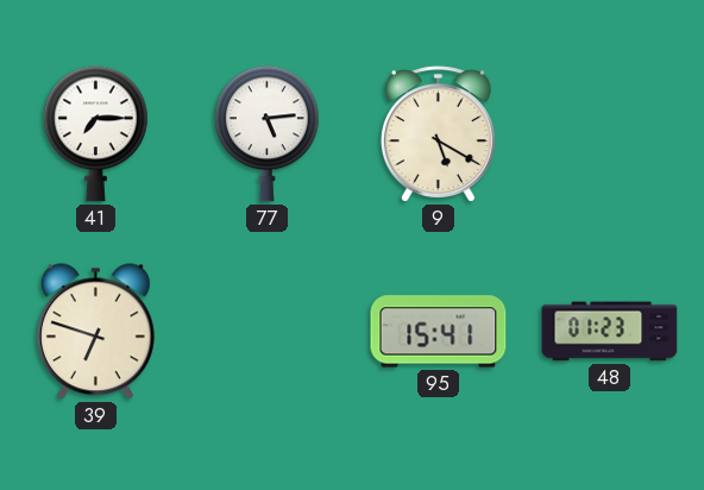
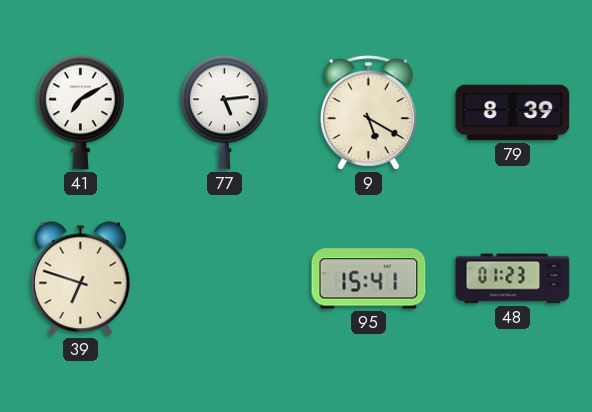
41: 7:15 -> 7:10
79: none -> 8:39
